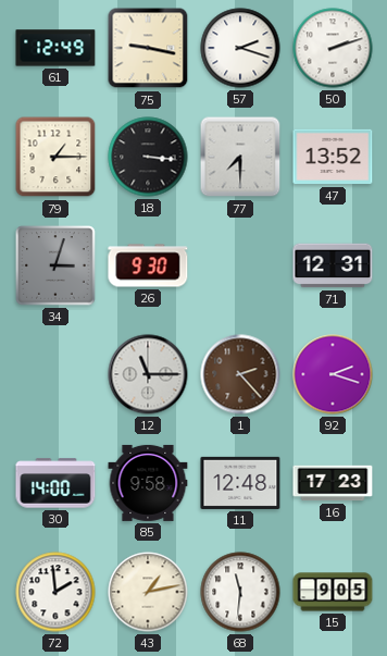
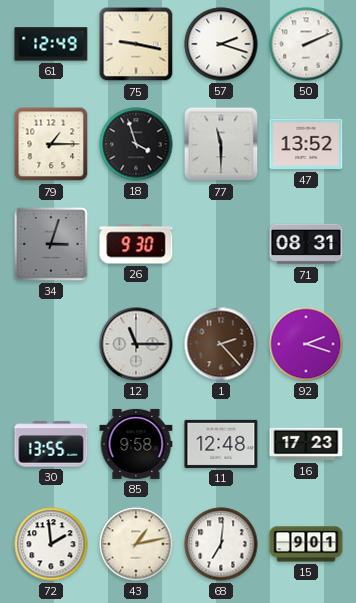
50: 2:12 -> 2:11
18: 3:16 -> 3:57
77: 7:30 -> 11:30
71: 12:31 -> 08:31
30: 14:00 -> 13:55
68: 11:31 -> 7:01
15: 9:05 -> 9:01
